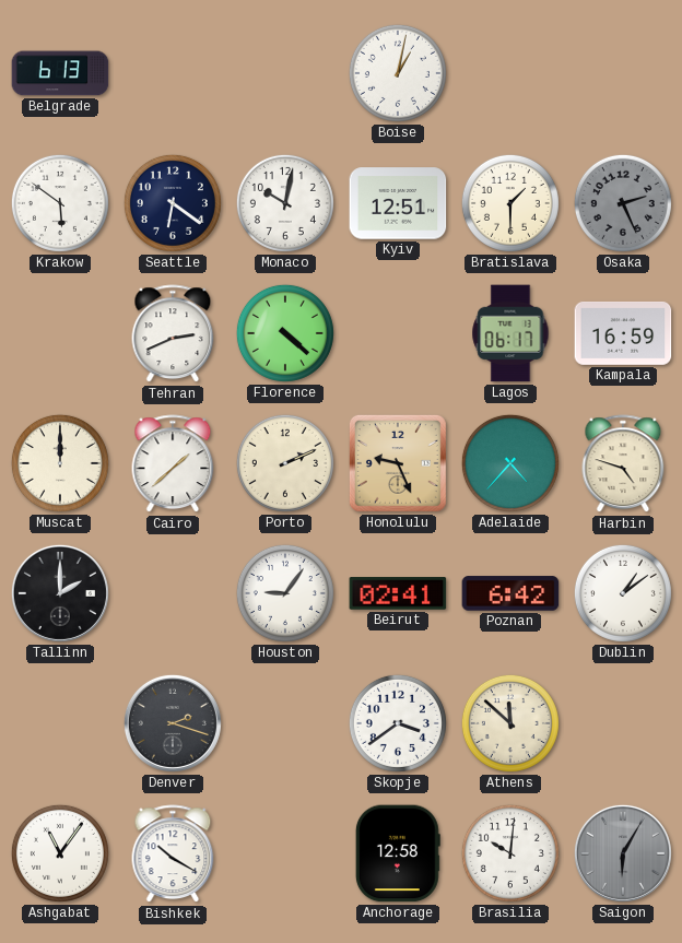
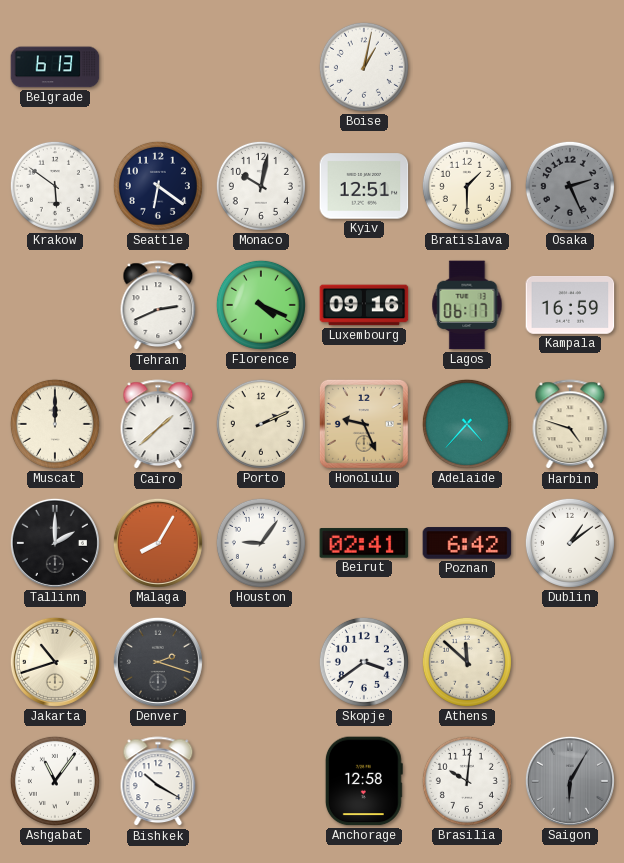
Florence: 4:22 -> 4:19
Luxembourg: none -> 09:16
Malaga: none -> 8:05
Jakarta: none -> 10:42
